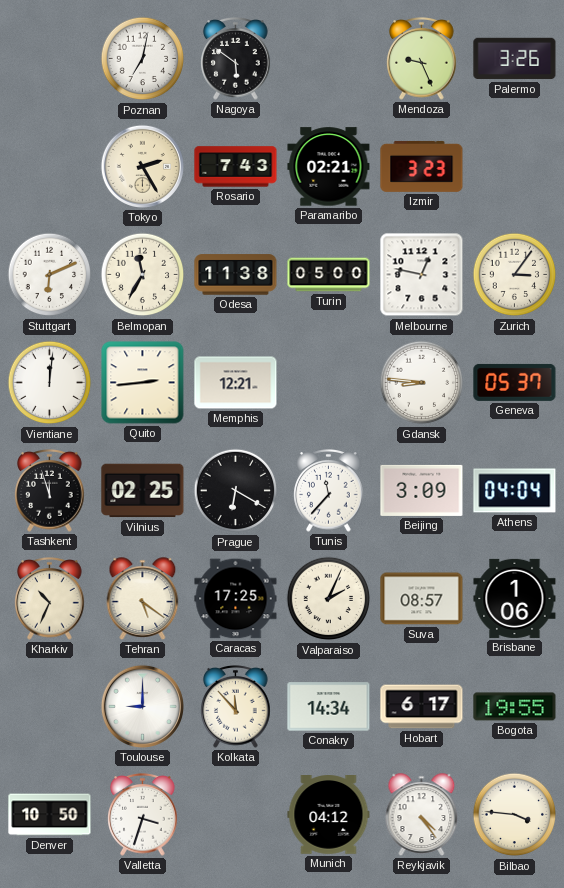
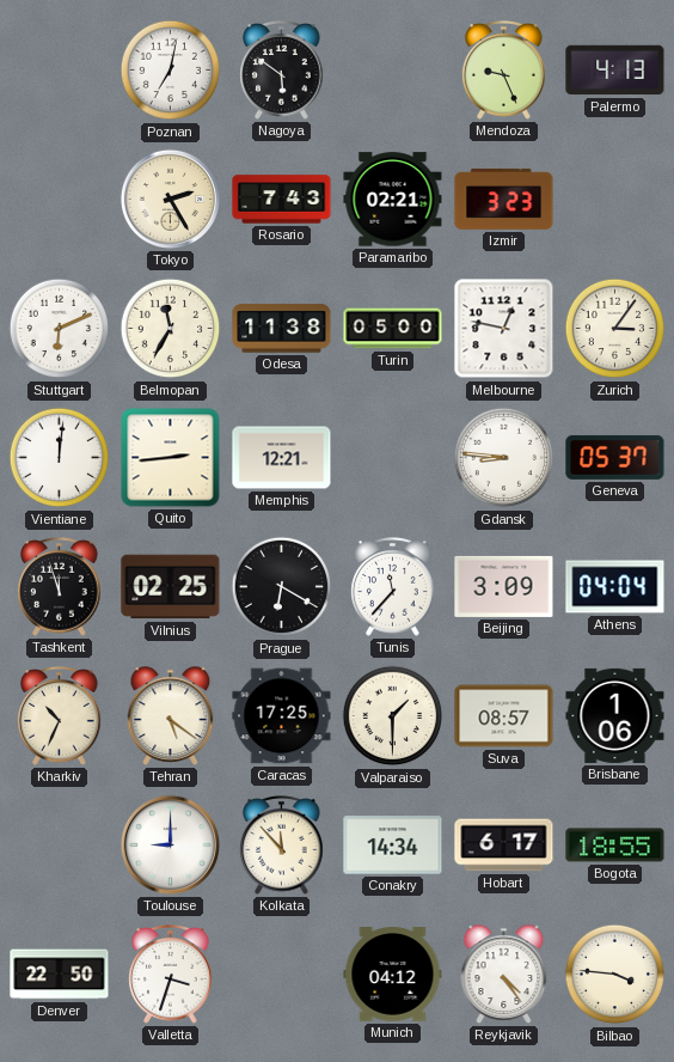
Palermo: 3:26 -> 4:13
Valparaiso: 2:04 -> 1:30
Bogota: 19:55 -> 18:55
Denver: 10:50 -> 22:50
